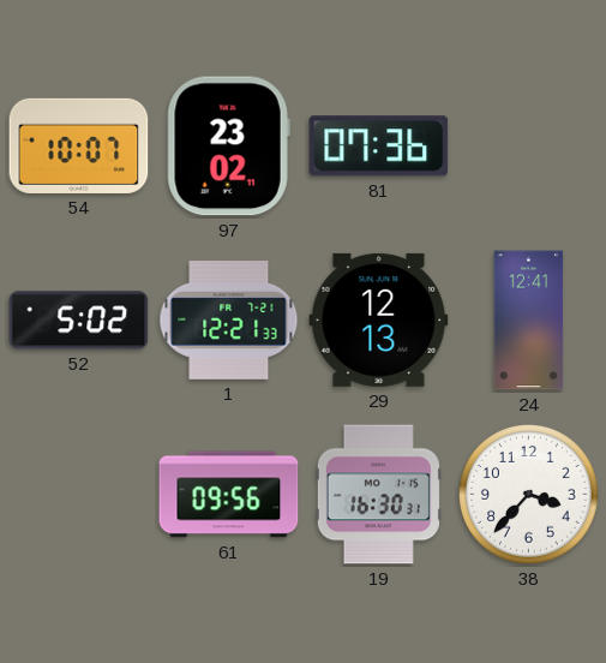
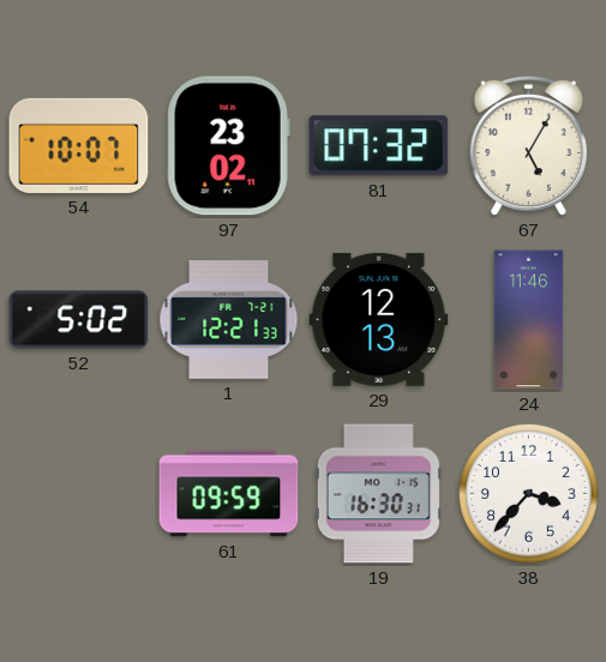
81: 07:36 -> 07:32
67: none -> 5:05
24: 12:41 -> 11:46
61: 09:56 -> 09:59
